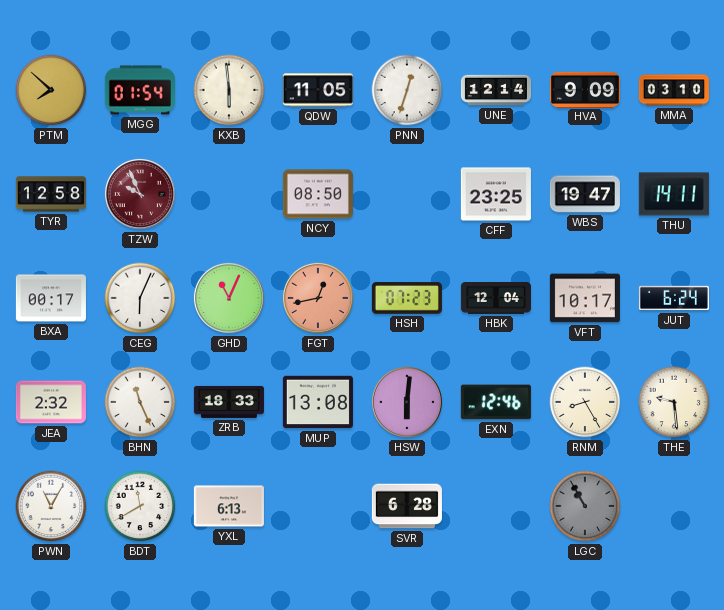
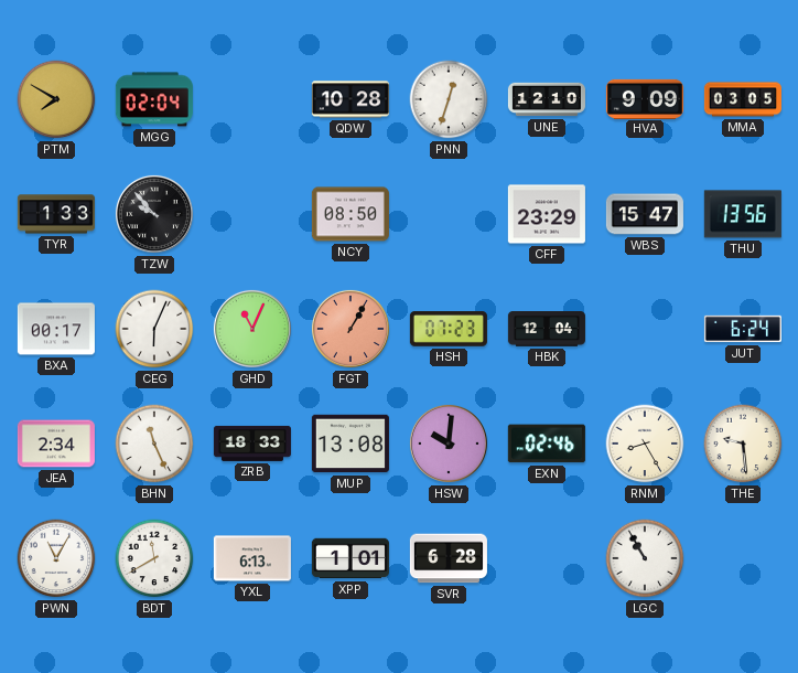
PTM: 7:52 -> 7:50
MGG: 01:54 -> 02:04
KXB: 5:59 -> none
QDW: 11:05 -> 10:28
UNE: 12:14 -> 12:10
MMA: 03:10 -> 03:05
TYR: 12:58 -> 1:33
TZW: 9:56 -> 9:53
TZW dial: burgundy -> black
CFF: 23:25 -> 23:29
WBS: 19:47 -> 15:47
THU: 14:11 -> 13:56
FGT: 12:43 -> 1:05
VFT: 10:17 -> none
JEA: 2:32 -> 2:34
HSW: 6:01 -> 10:01
EXN: 12:46 -> 02:46
XPP: none -> 1:01
LGC dial: grey -> white
